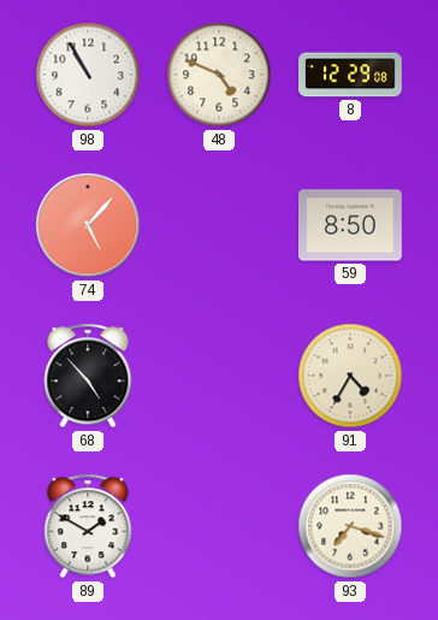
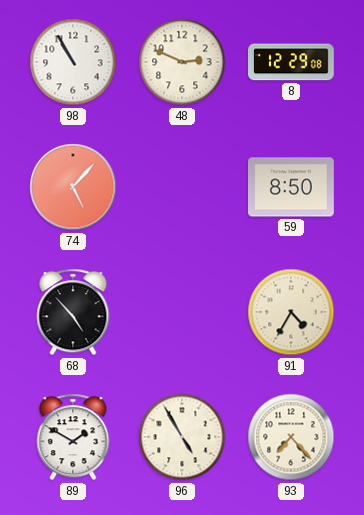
48: 4:49 -> 2:49
96: none -> 4:55
93: 7:18 -> 7:23
